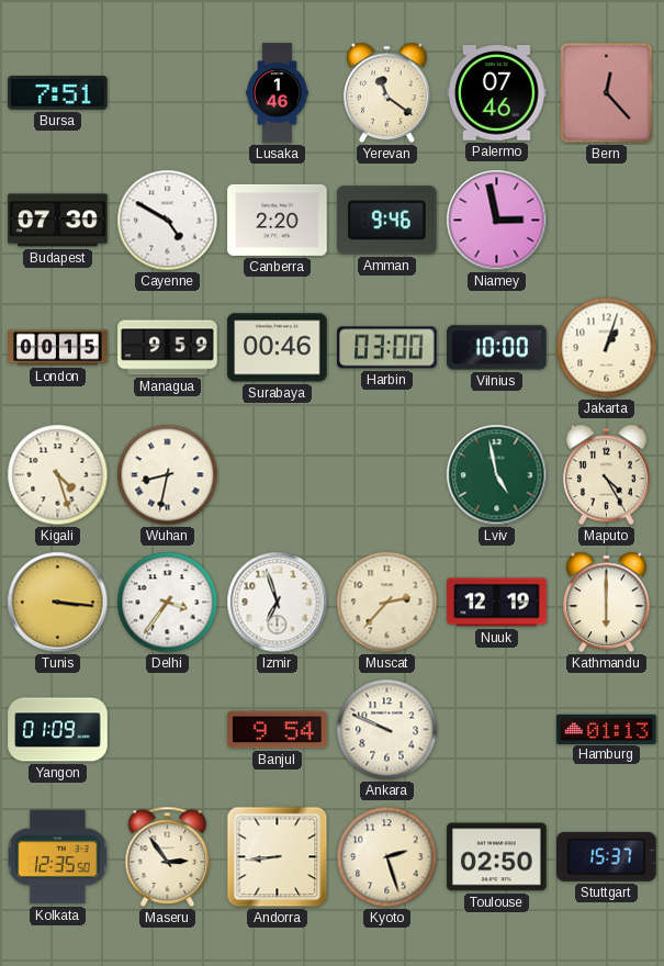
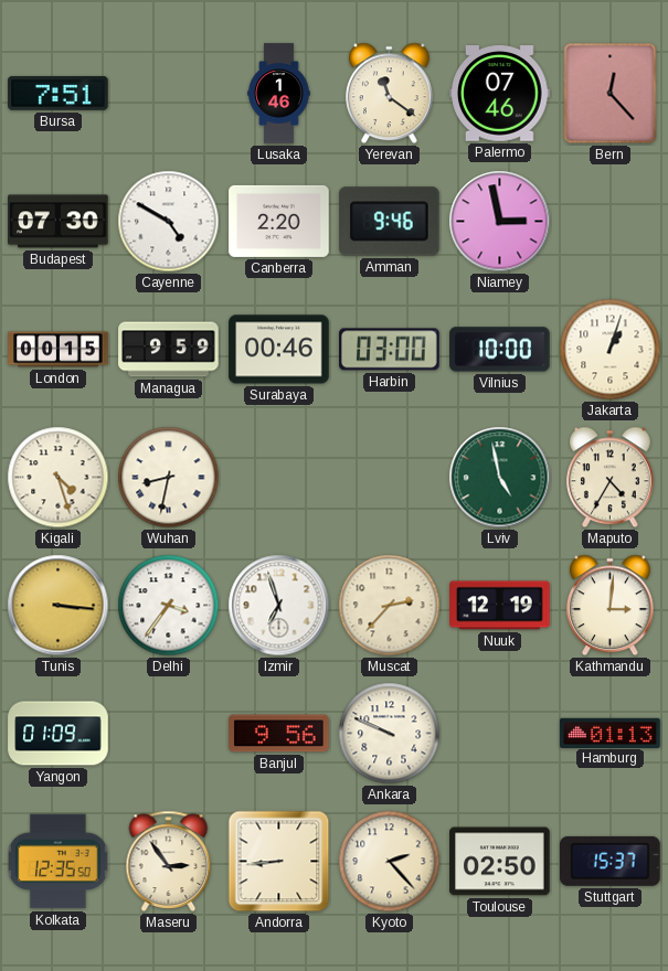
Maputo: 4:25 -> 4:35
Kathmandu: 6:00 -> 3:01
Banjul: 9:54 -> 9:56
Kyoto: 2:27 -> 2:23
